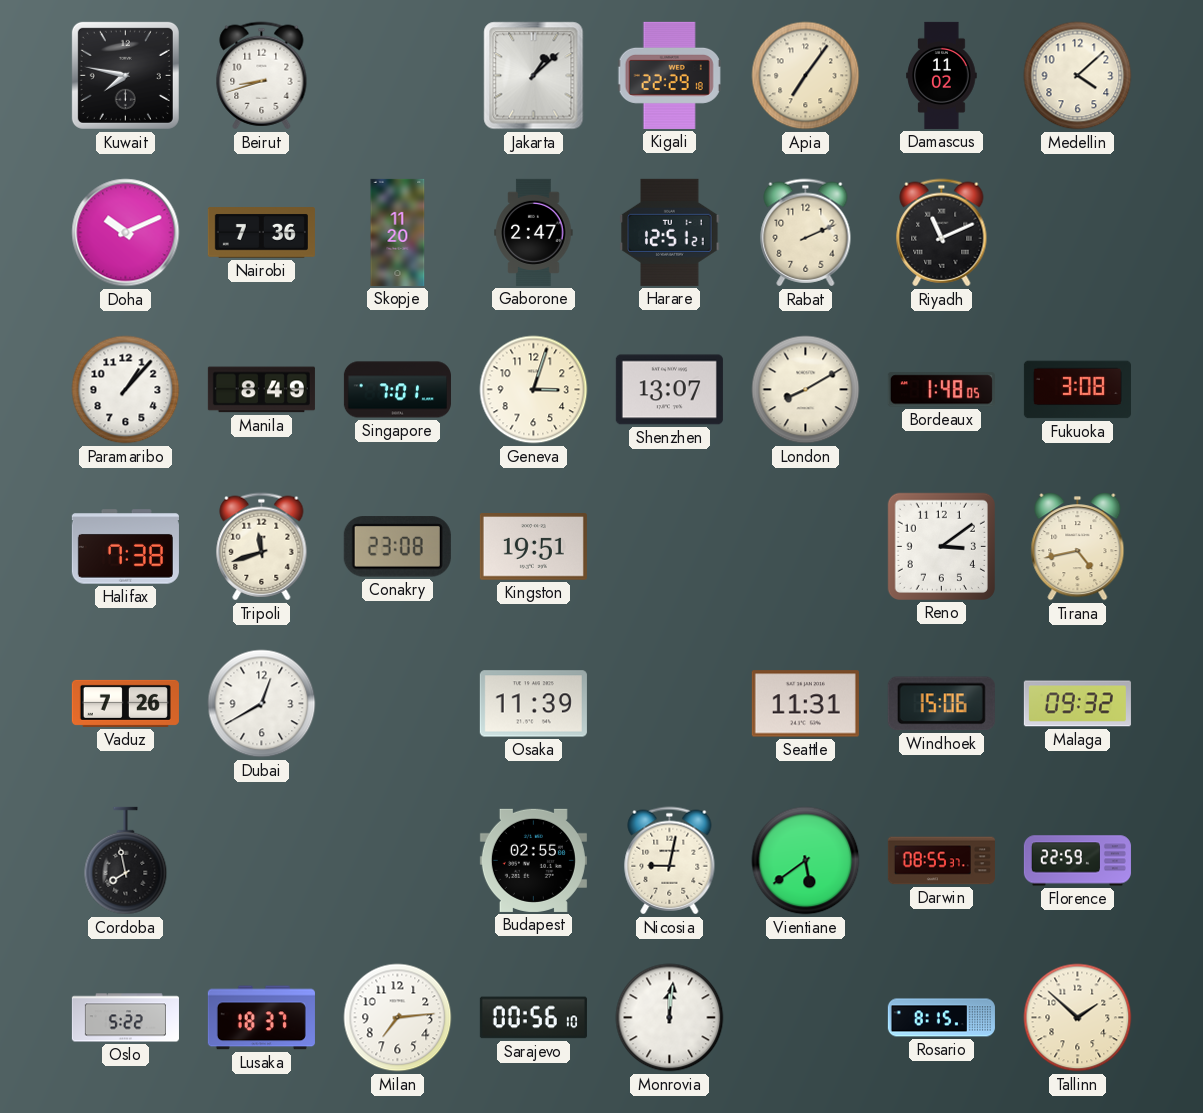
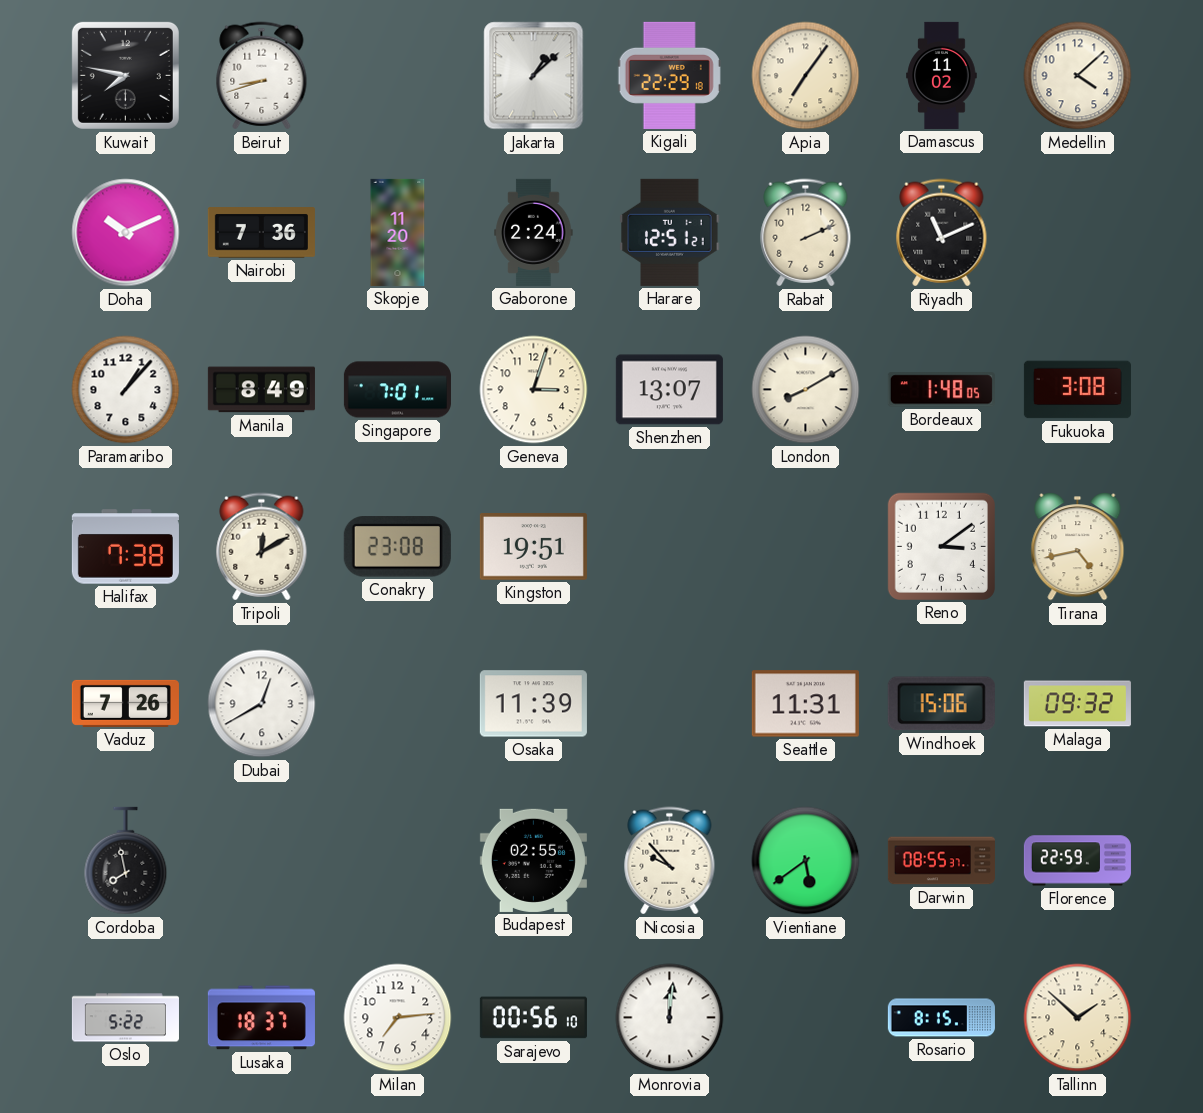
Gaborone: 2:47 -> 2:24
Tripoli: 11:42 -> 12:10
Nicosia: 9:02 -> 9:53
